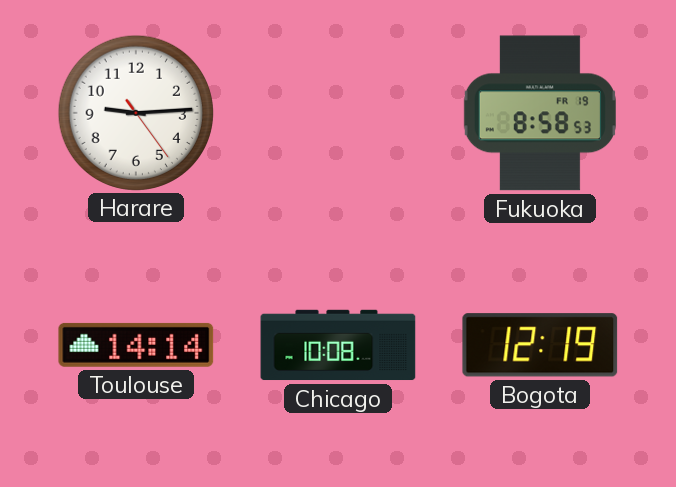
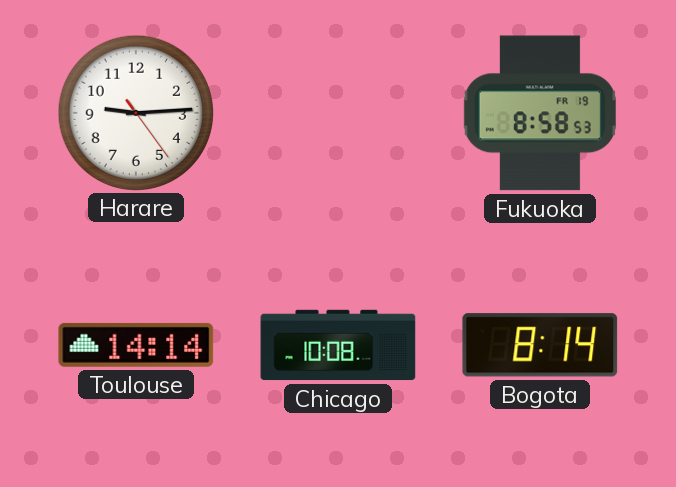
Bogota: 12:19 -> 8:14
